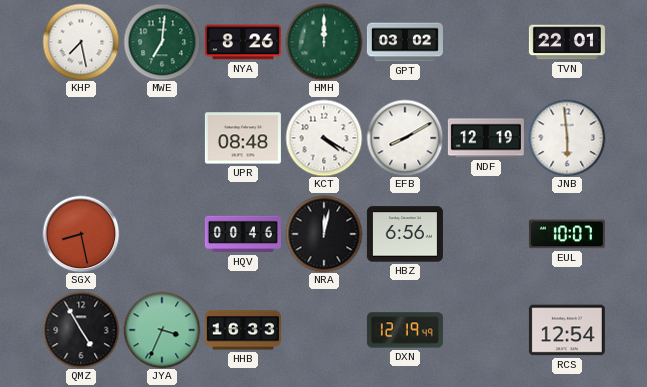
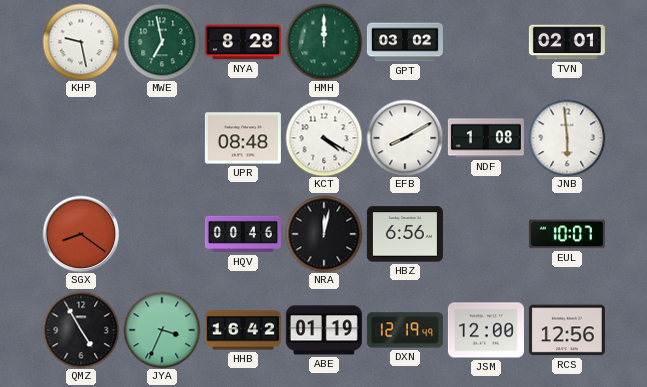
KHP: 7:28 -> 9:28
MWE: 7:01 -> 6:58
NYA: 8:26 -> 8:28
TVN: 22:01 -> 02:01
NDF: 12:19 -> 1:08
SGX: 8:28 -> 8:21
HHB: 16:33 -> 16:42
ABE: none -> 01:19
JSM: none -> 12:00
RCS: 12:54 -> 12:56
